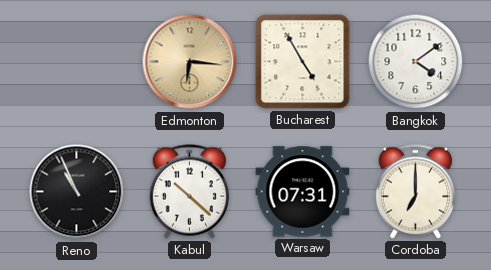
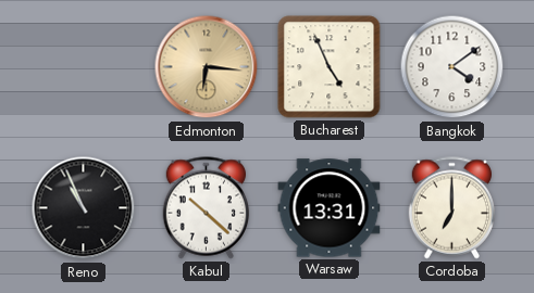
Bucharest: 4:55 -> 4:56
Warsaw: 07:31 -> 13:31
